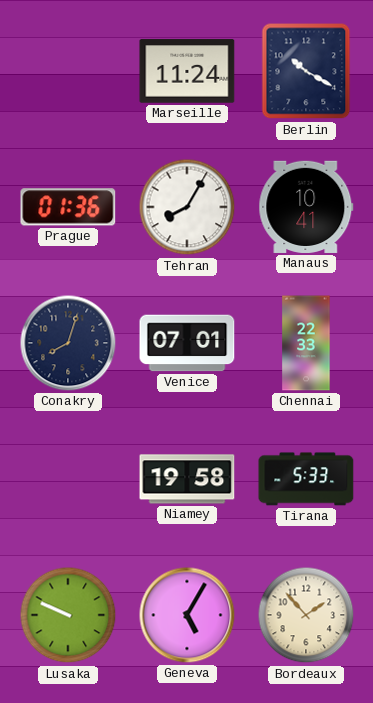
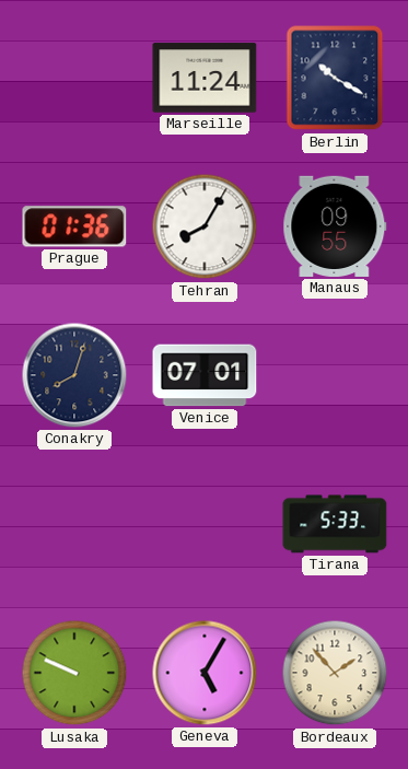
Manaus: 10:41 -> 09:55
Chennai: 22:33 -> none
Niamey: 19:58 -> none
